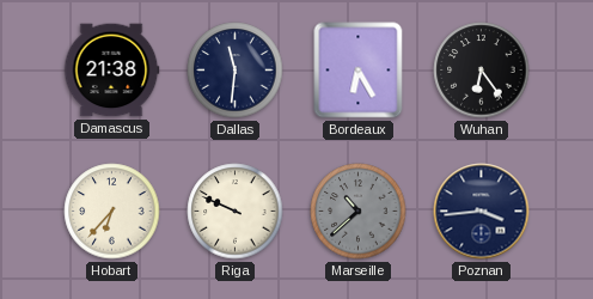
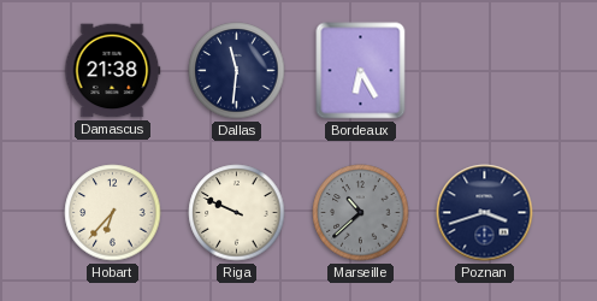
Wuhan: 6:24 -> none
Poznan: 3:44 -> 3:42
